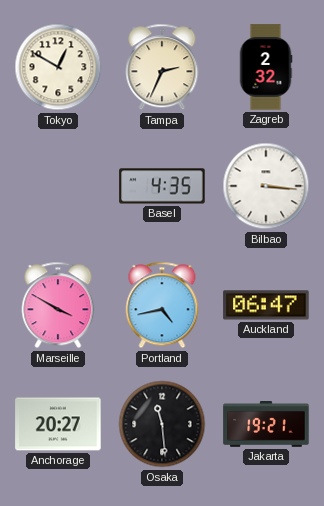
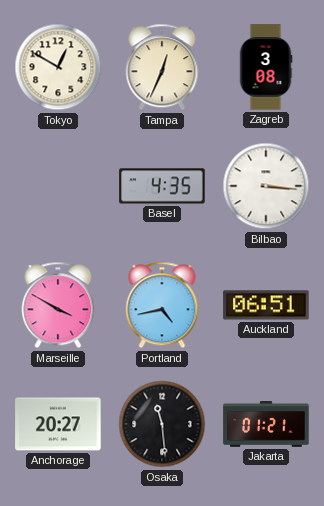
Tampa: 2:34 -> 12:34
Zagreb: 2:32 -> 3:08
Auckland: 06:47 -> 06:51
Jakarta: 19:21 -> 01:21
